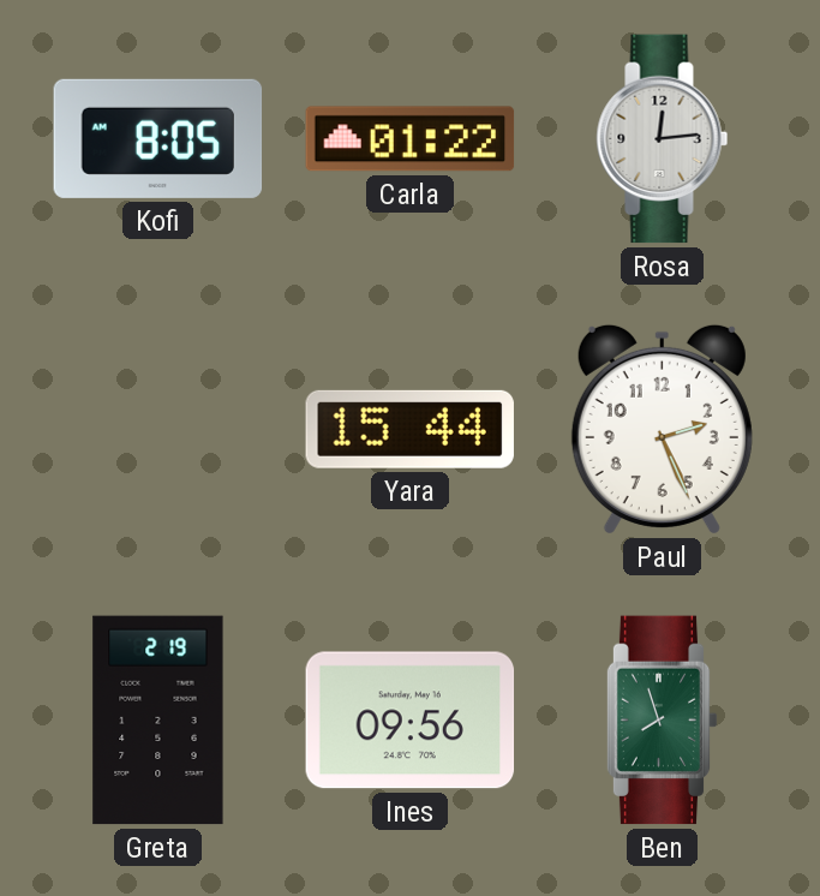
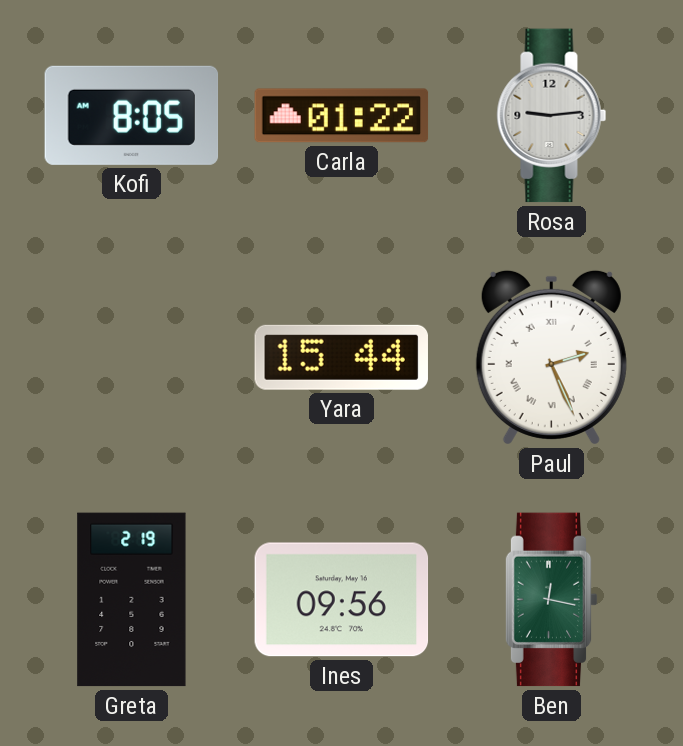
Rosa: 12:14 -> 9:14
Paul numerals: Arabic -> Roman
Ben: 7:57 -> 12:17
